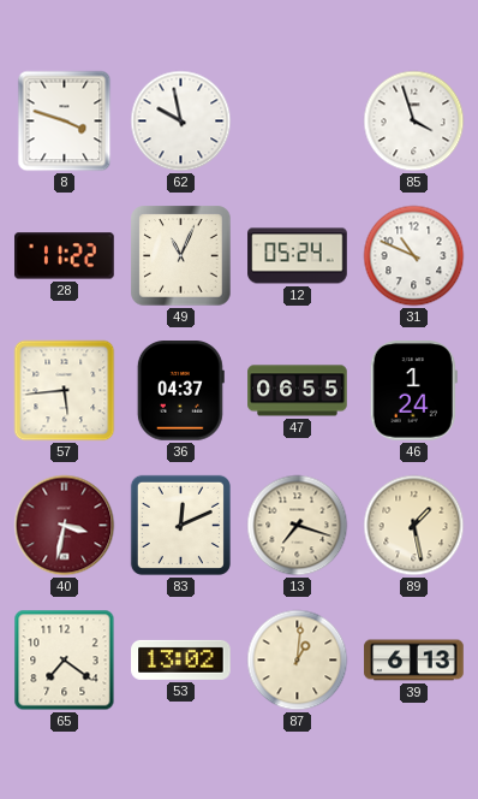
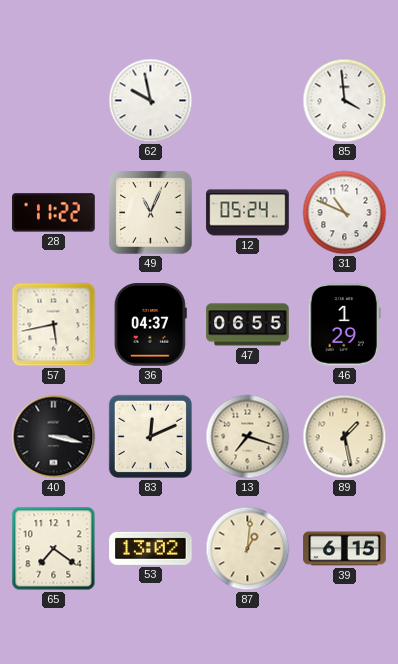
8: 3:48 -> none
85: 3:57 -> 3:59
57: 5:44 -> 5:43
46: 1:24 -> 1:29
40: 3:32 -> 3:17
40 dial: burgundy -> black
39: 6:13 -> 6:15
